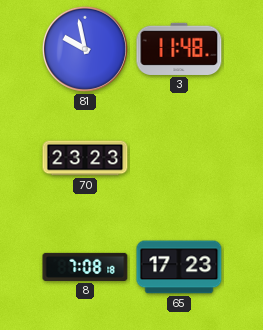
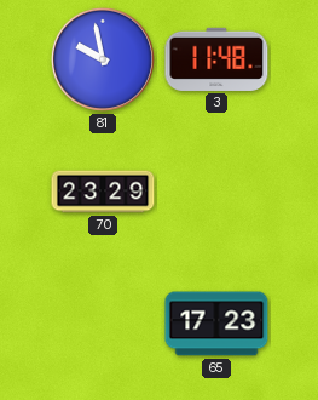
70: 23:23 -> 23:29
8: 7:08 -> none
